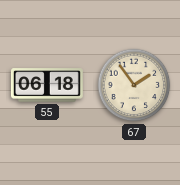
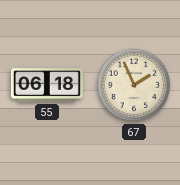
67: 1:54 -> 1:56
